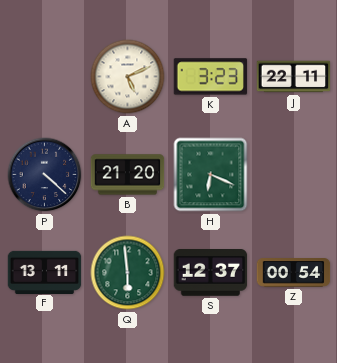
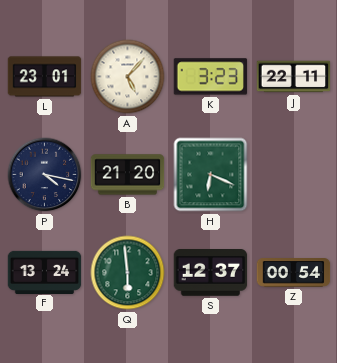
L: none -> 23:01
A: 5:11 -> 5:07
P: 4:22 -> 4:17
F: 13:11 -> 13:24
